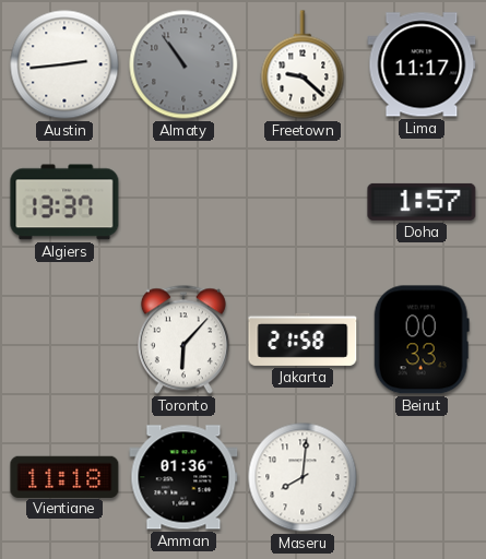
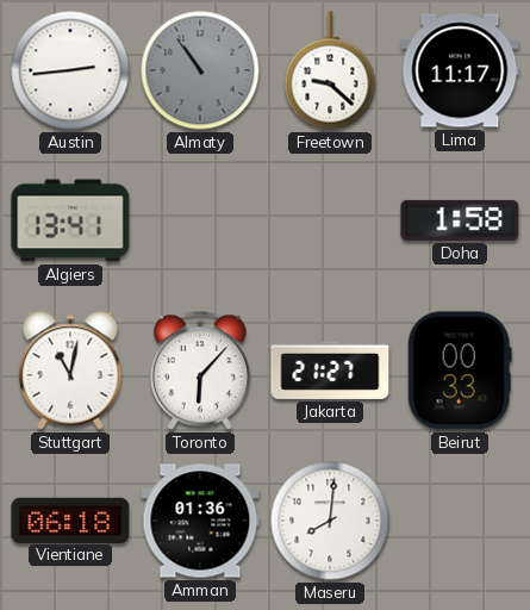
Algiers: 13:37 -> 13:41
Doha: 1:57 -> 1:58
Stuttgart: none -> 11:02
Jakarta: 21:58 -> 21:27
Vientiane: 11:18 -> 06:18
